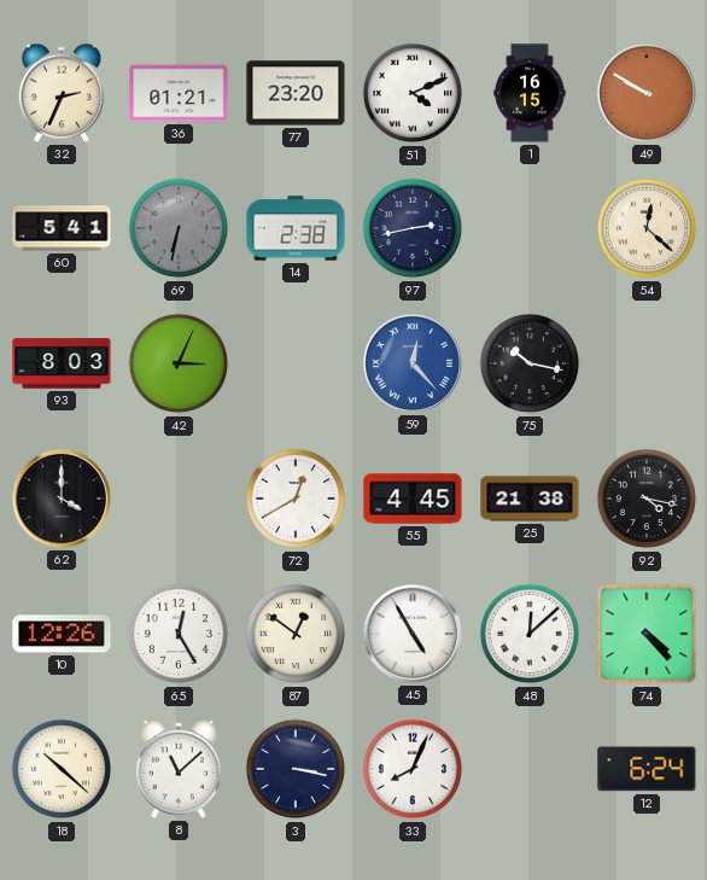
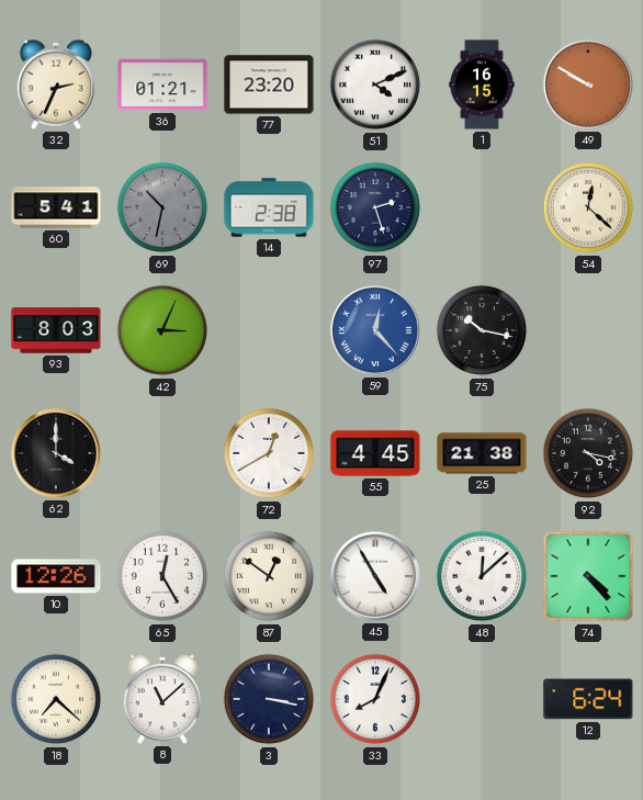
69: 6:32 -> 10:32
97: 2:43 -> 2:27
18: 10:22 -> 7:22
